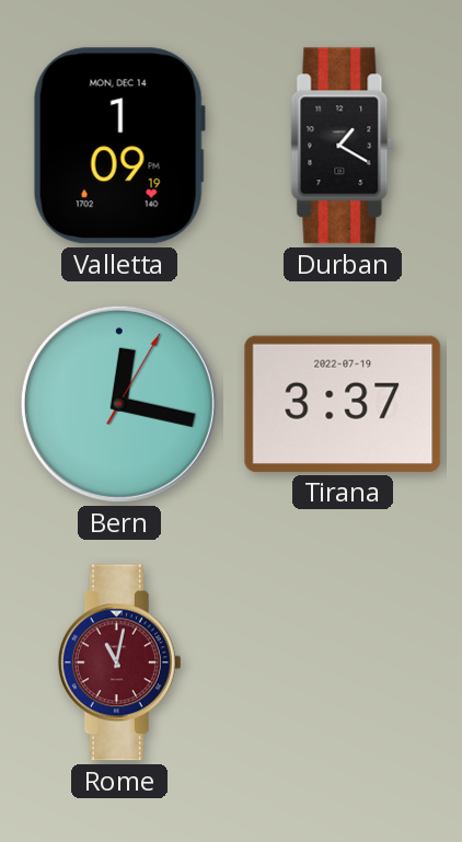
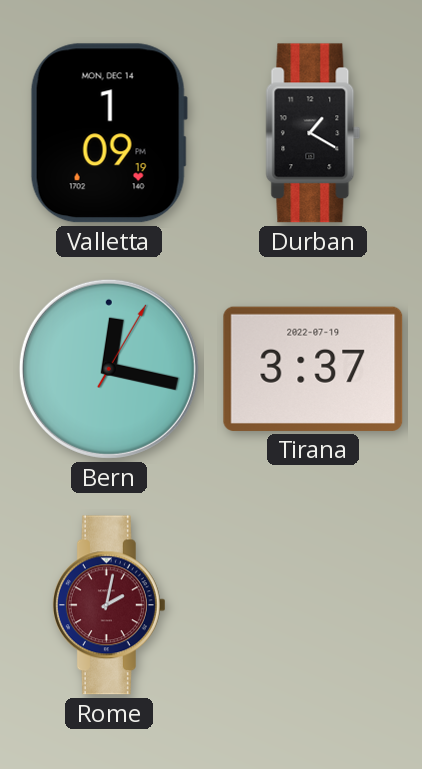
Rome: 11:02 -> 2:02
